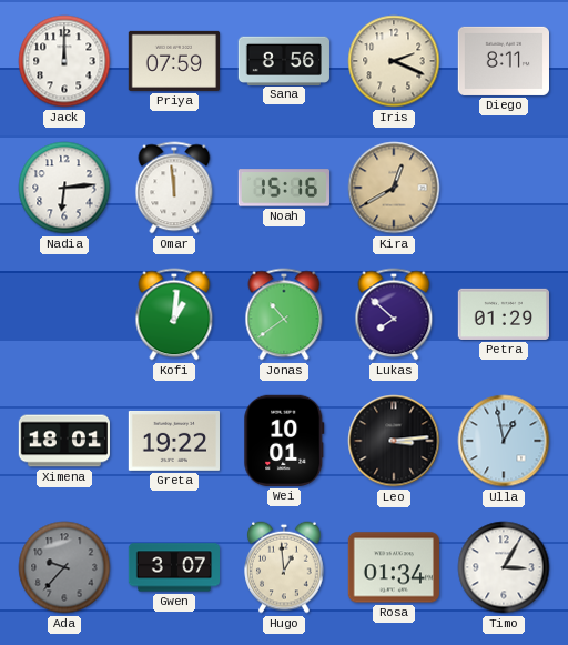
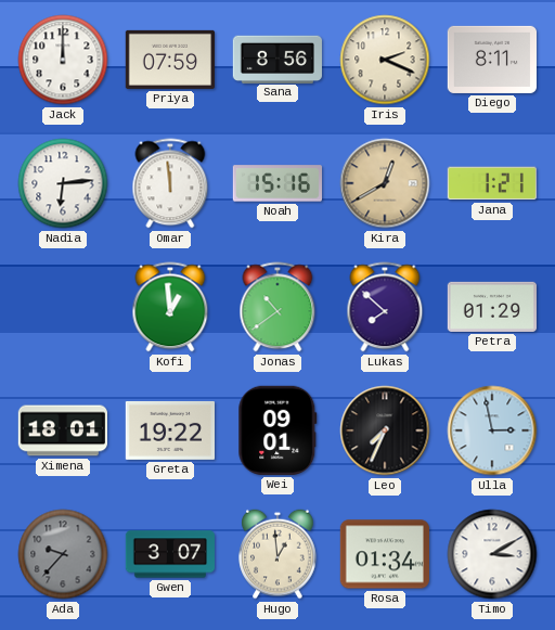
Jana: none -> 1:21
Kofi: 1:01 -> 12:59
Wei: 10:01 -> 09:01
Leo: 3:14 -> 7:34
Ulla: 12:58 -> 2:58
Timo: 3:05 -> 3:10
